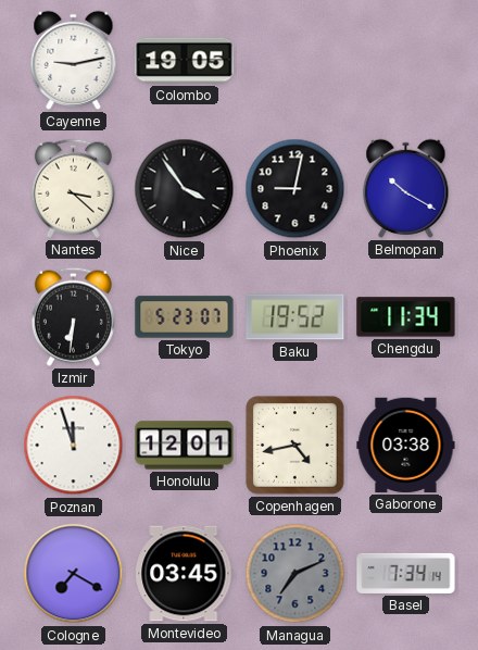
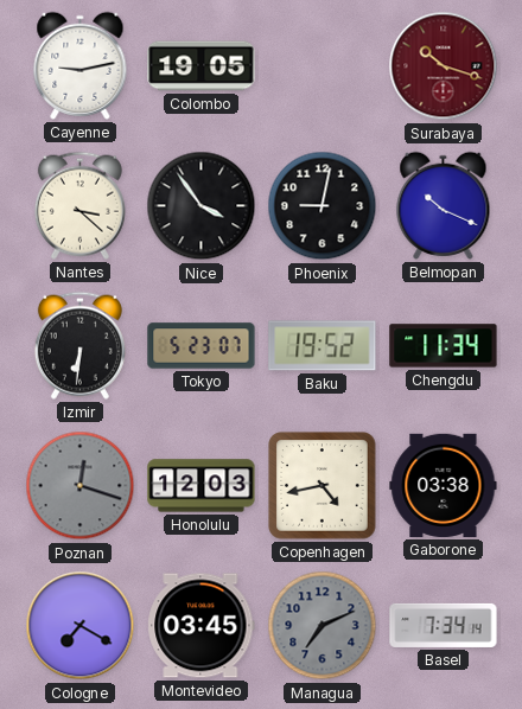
Surabaya: none -> 10:18
Belmopan: 10:20 -> 10:19
Poznan: 11:57 -> 12:18
Poznan dial: white -> grey
Honolulu: 12:01 -> 12:03
